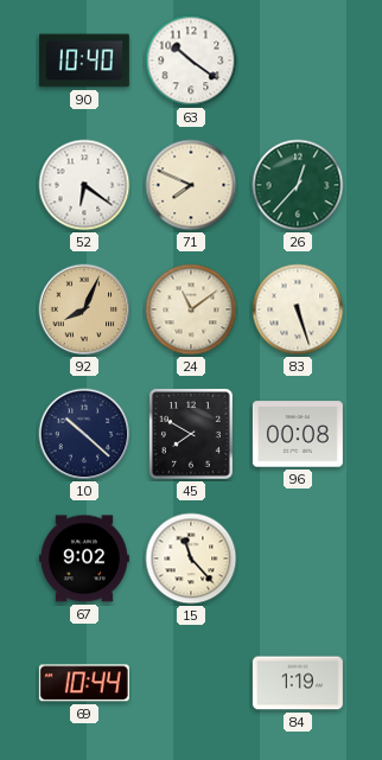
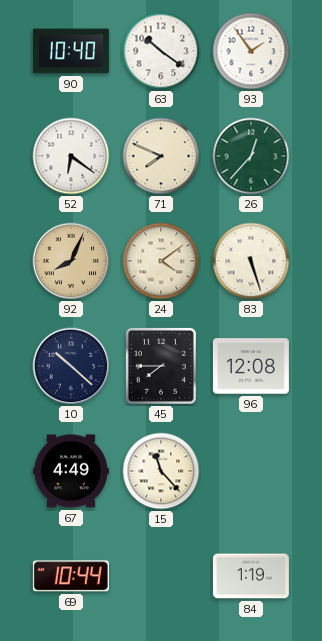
93: none -> 1:54
24: 11:09 -> 4:09
45: 7:50 -> 7:45
96: 00:08 -> 12:08
67: 9:02 -> 4:49
